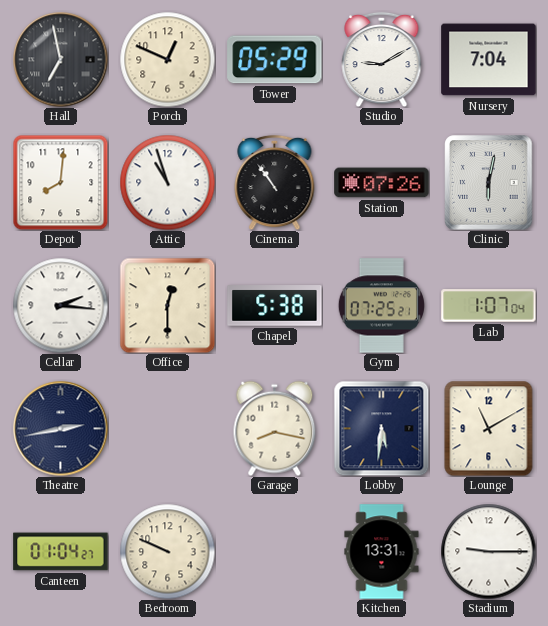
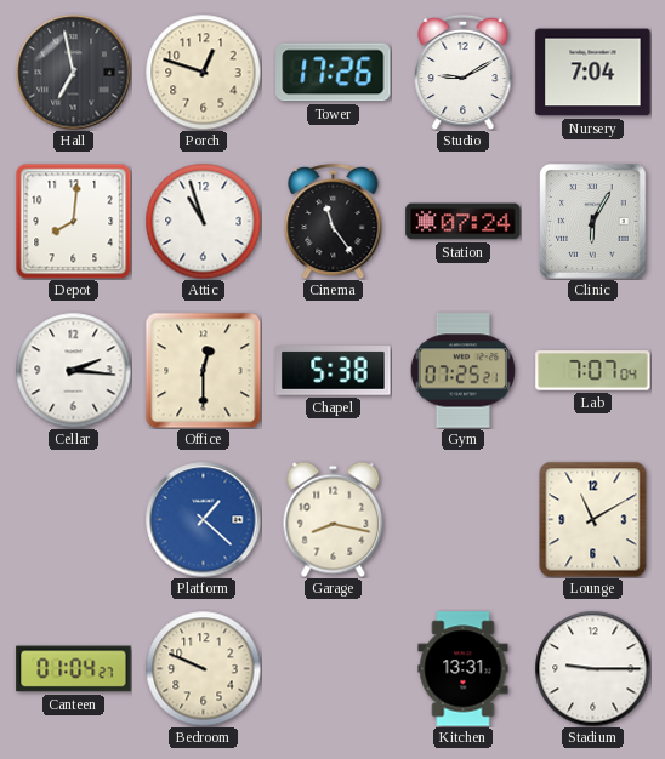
Porch: 12:49 -> 12:48
Tower: 05:29 -> 17:26
Cinema: 10:54 -> 11:24
Station: 07:26 -> 07:24
Clinic: 6:02 -> 6:05
Lab: 1:07 -> 7:07
Theatre: 2:43 -> none
Platform: none -> 1:22
Lobby: 5:31 -> none
